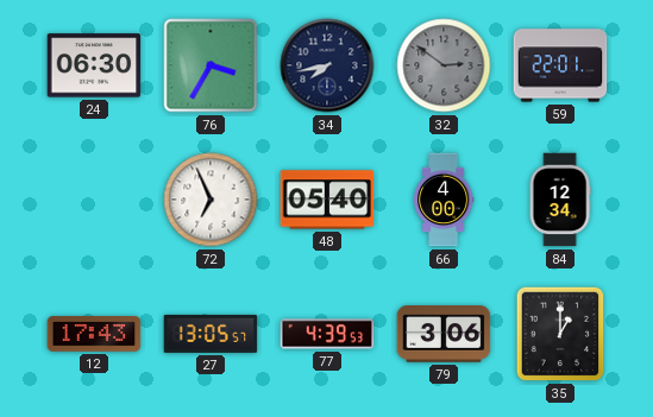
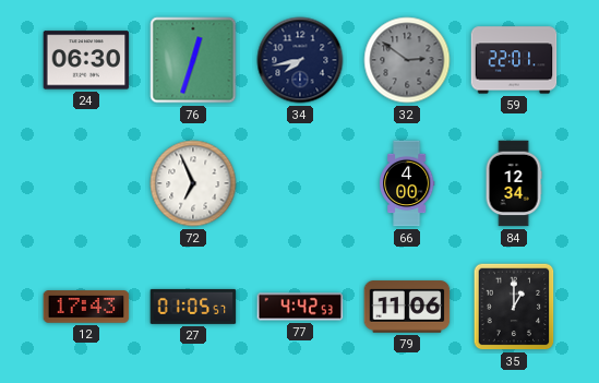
76: 3:35 -> 12:33
48: 05:40 -> none
27: 13:05 -> 01:05
77: 4:39 -> 4:42
79: 3:06 -> 11:06
